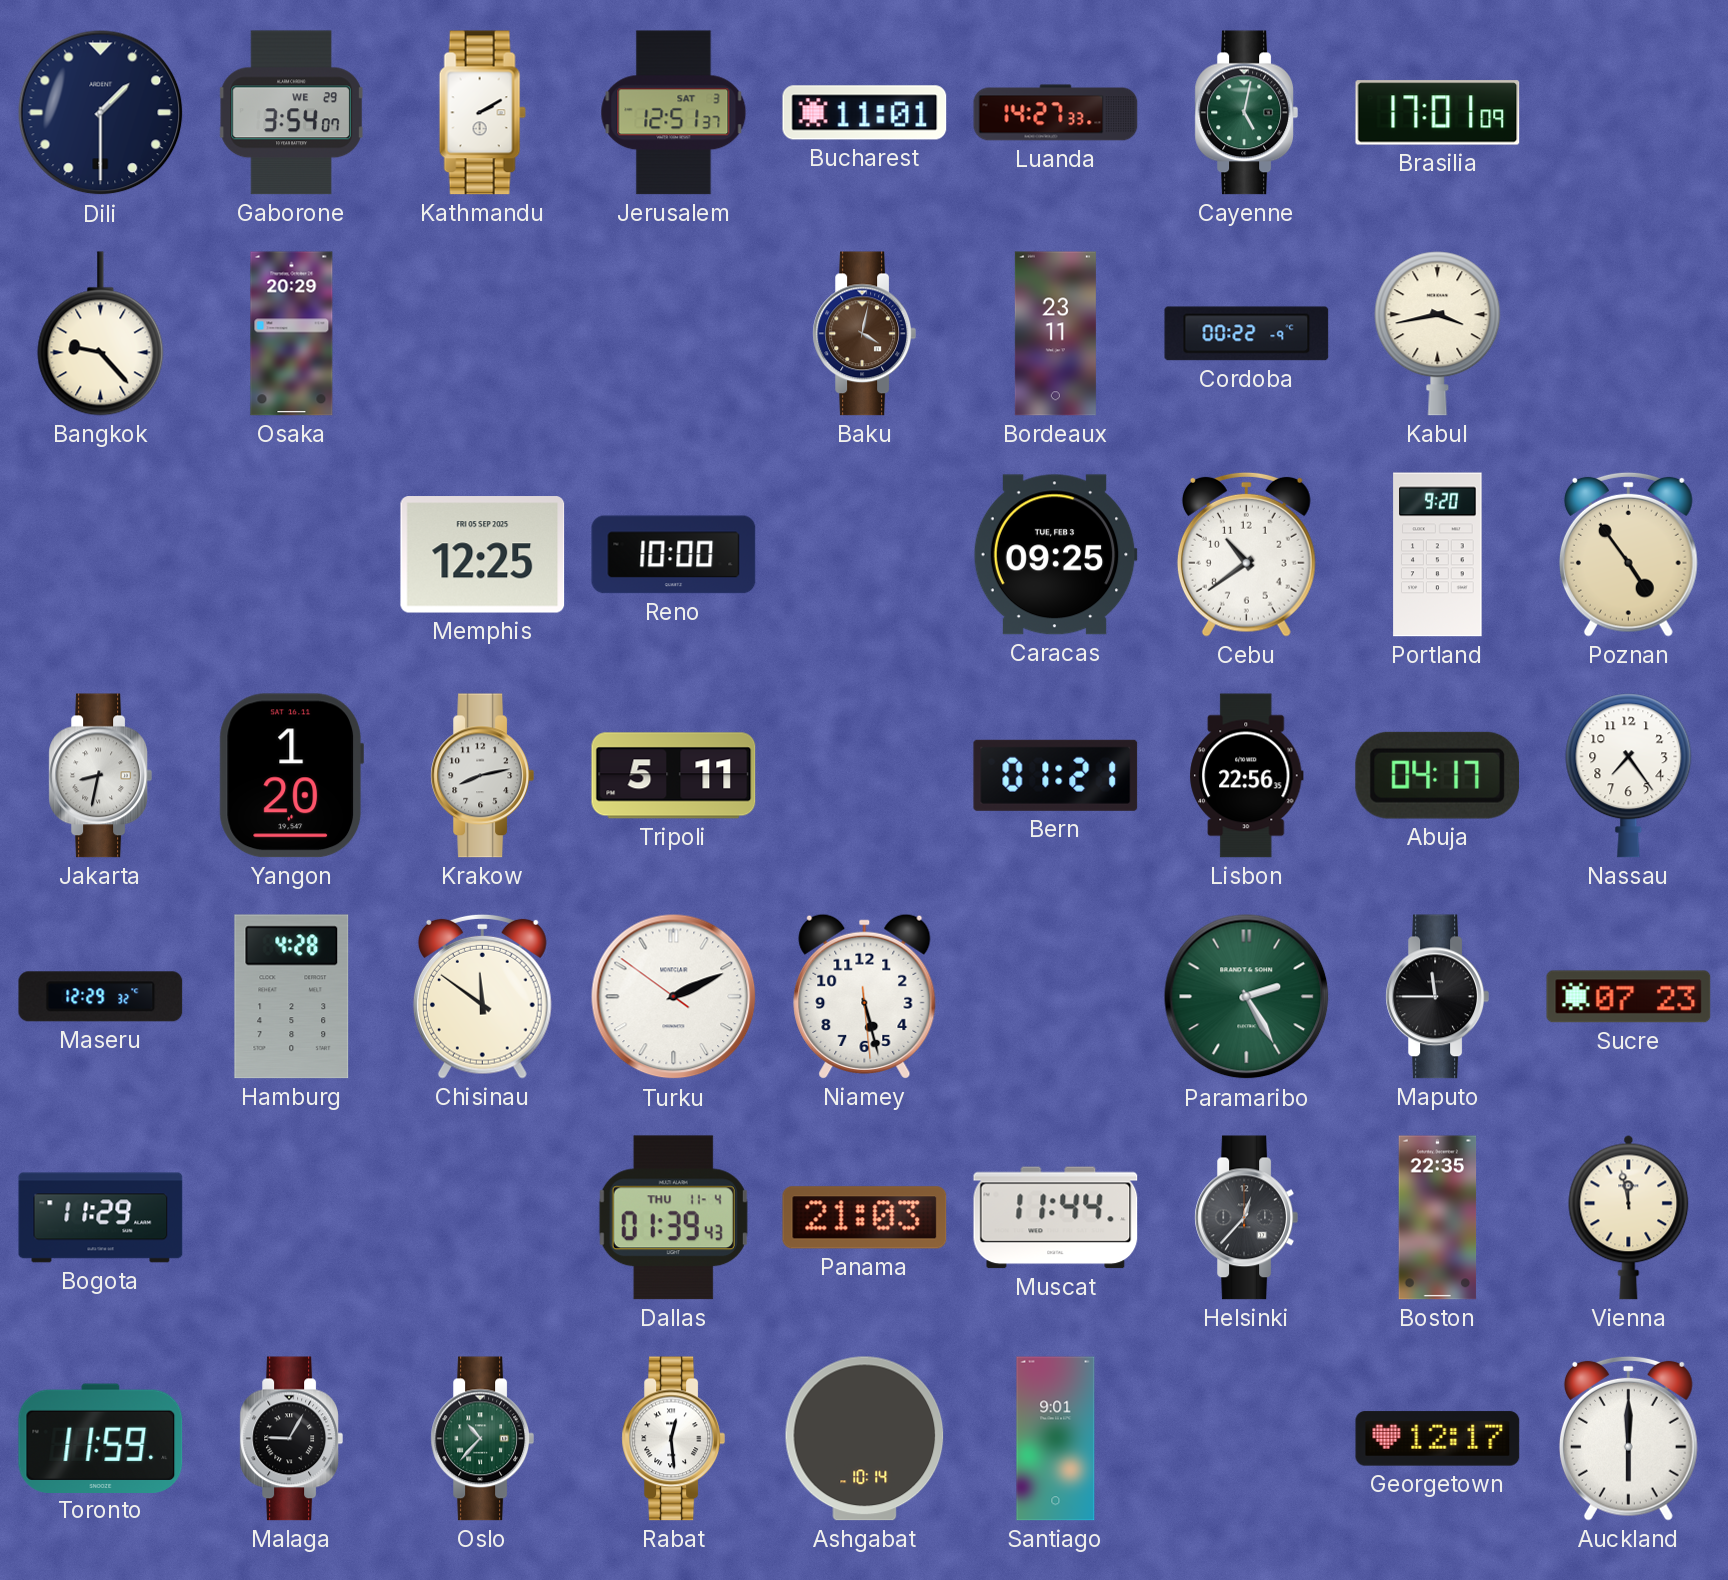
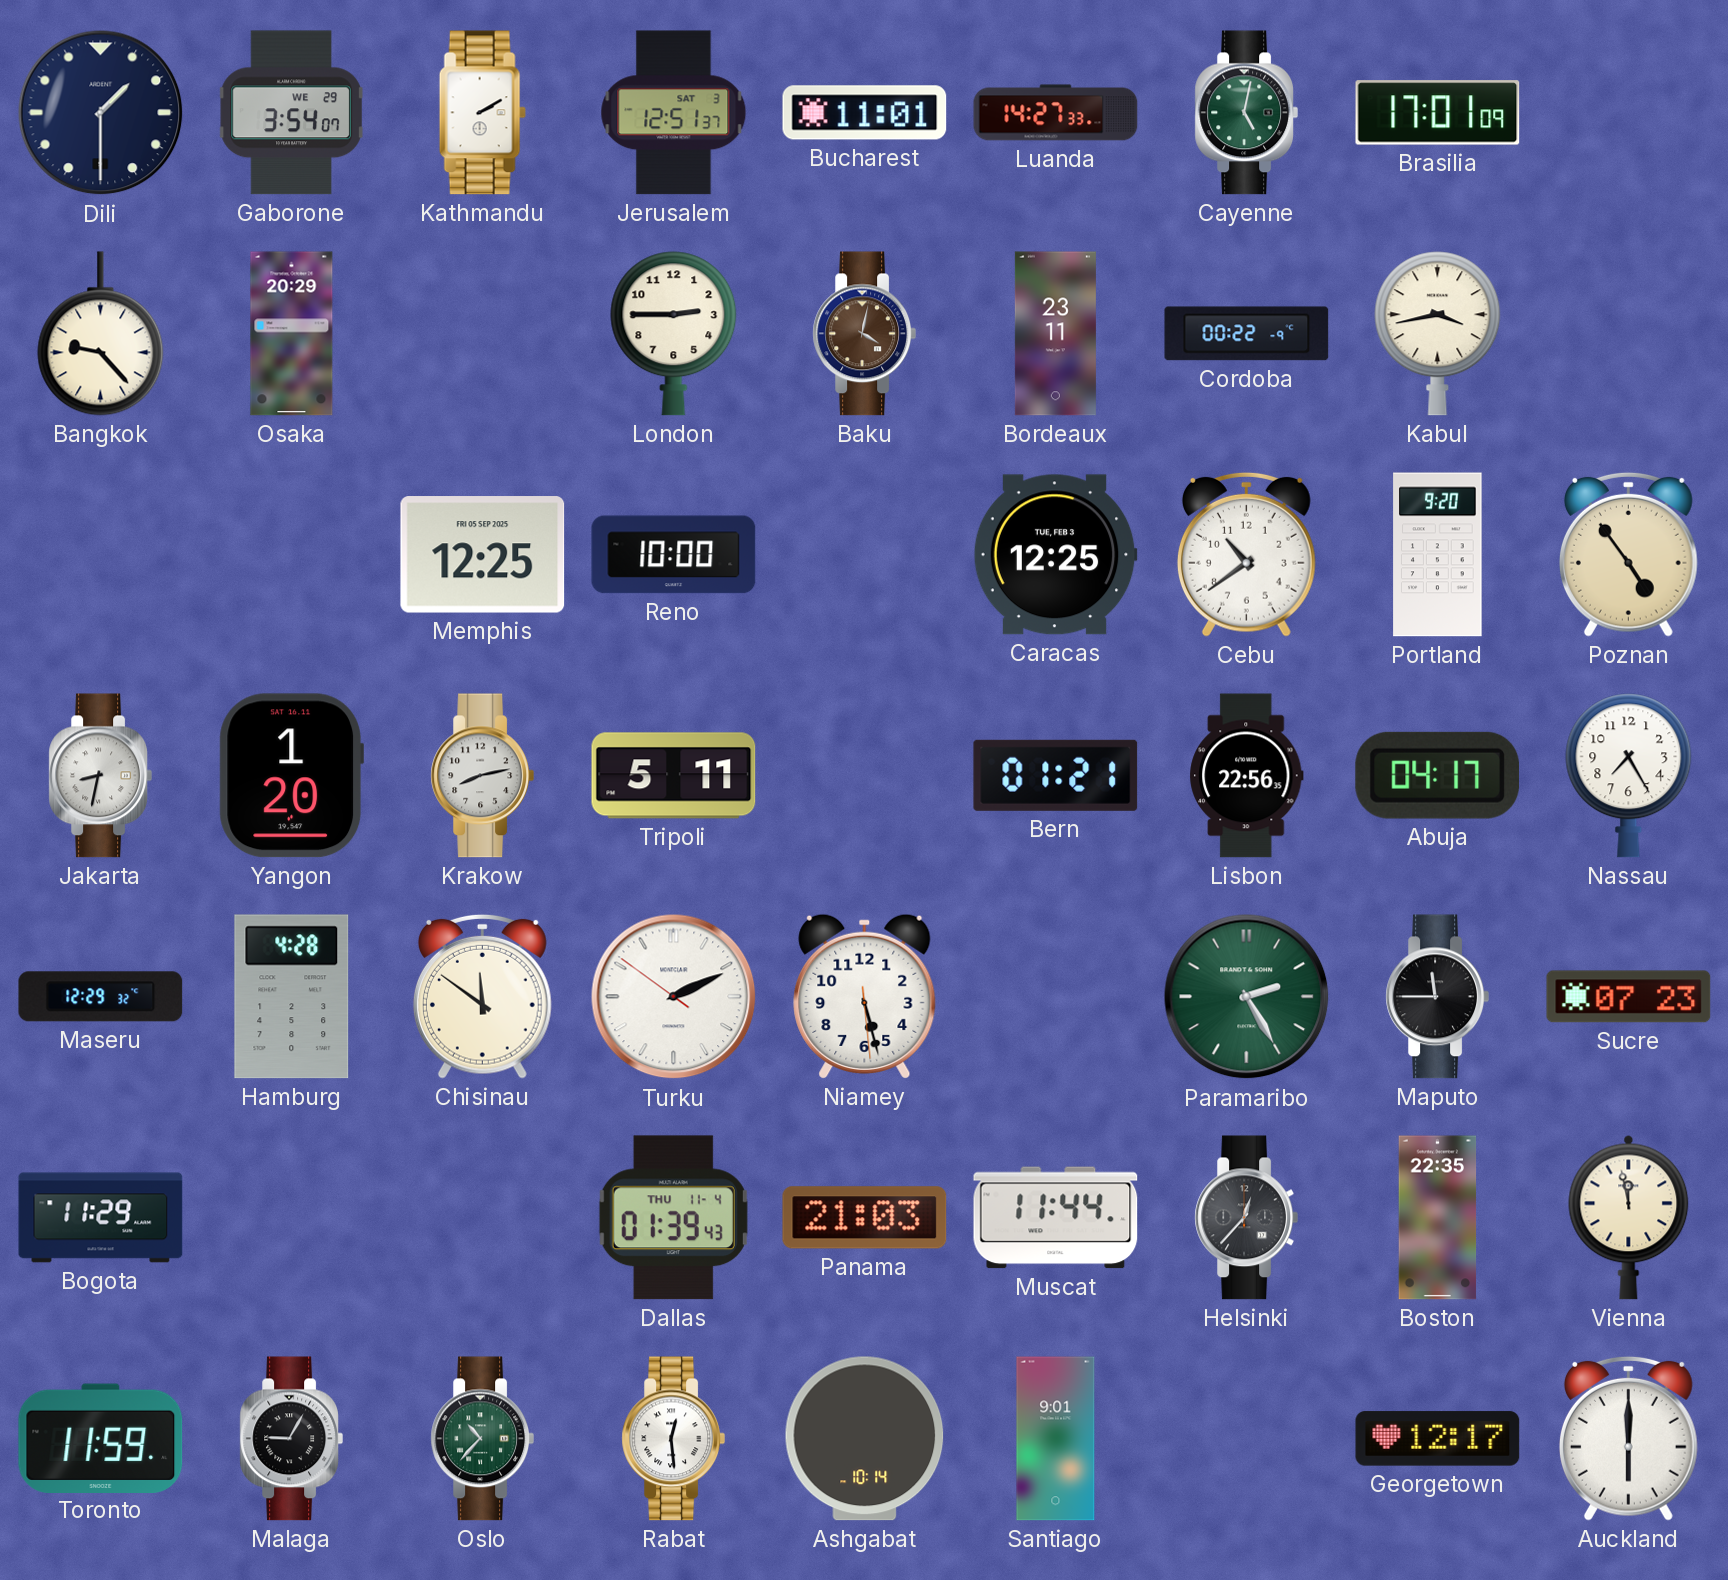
London: none -> 2:45
Caracas: 09:25 -> 12:25
Nassau: 7:24 -> 7:25
